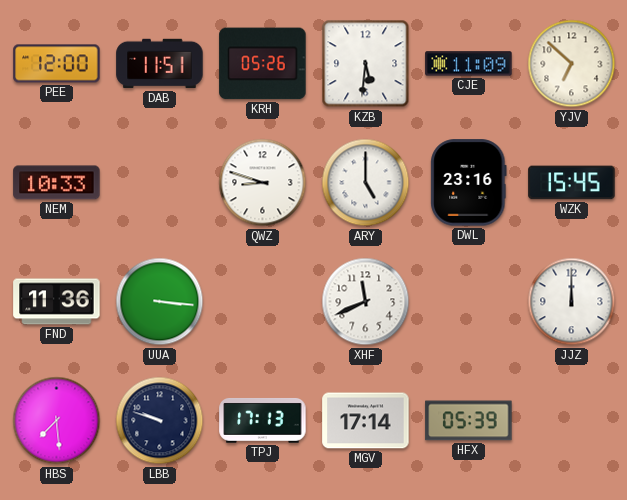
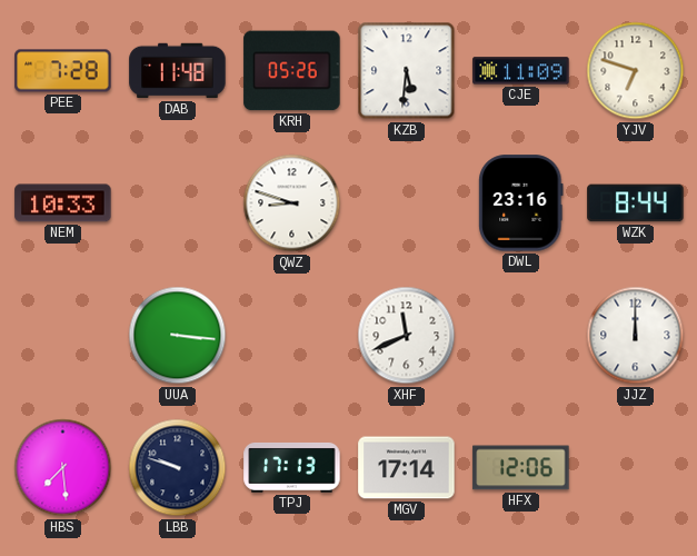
PEE: 12:00 -> 7:28
DAB: 11:51 -> 11:48
YJV: 6:52 -> 6:48
ARY: 5:00 -> none
WZK: 15:45 -> 8:44
FND: 11:36 -> none
HFX: 05:39 -> 12:06
